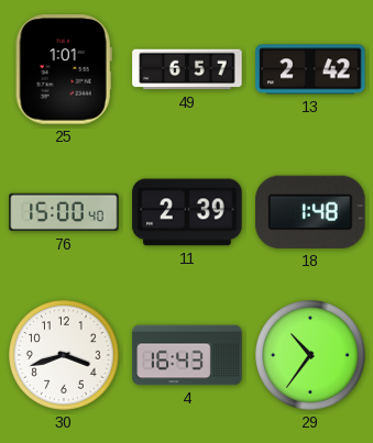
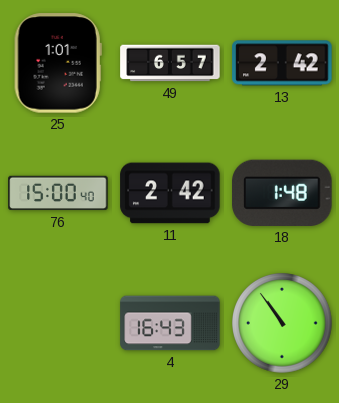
11: 2:39 -> 2:42
30: 3:42 -> none
29: 10:36 -> 10:54
